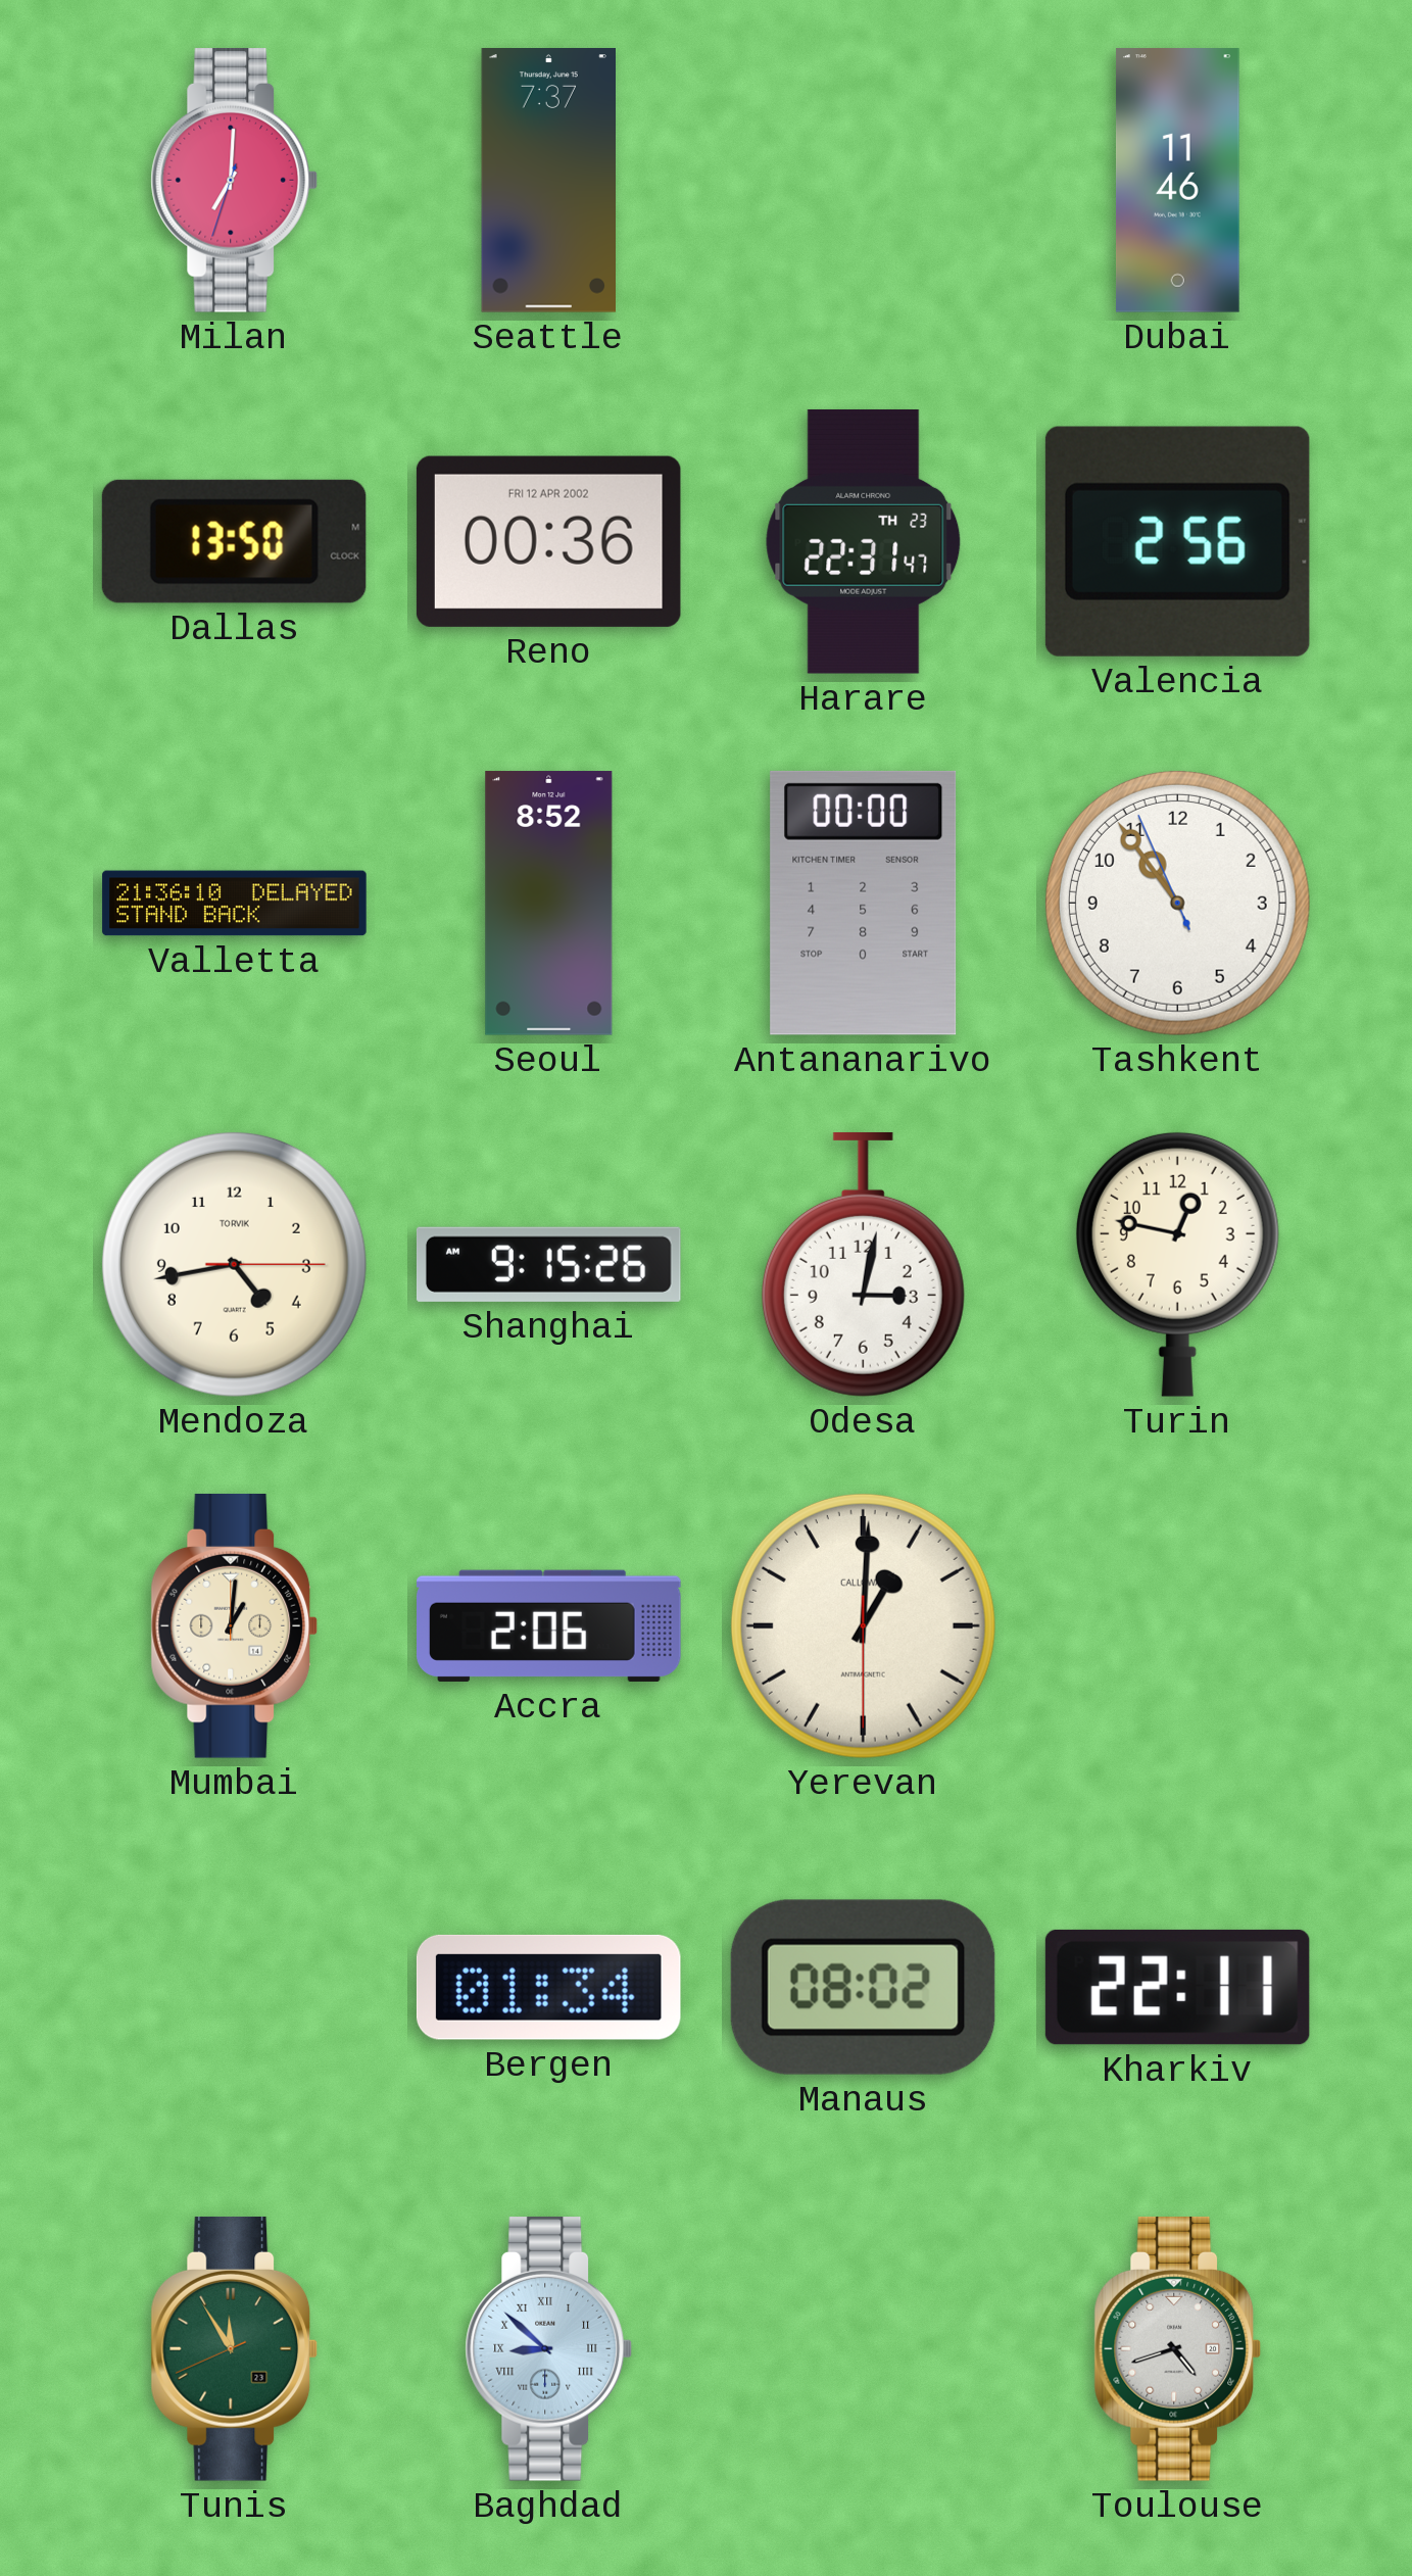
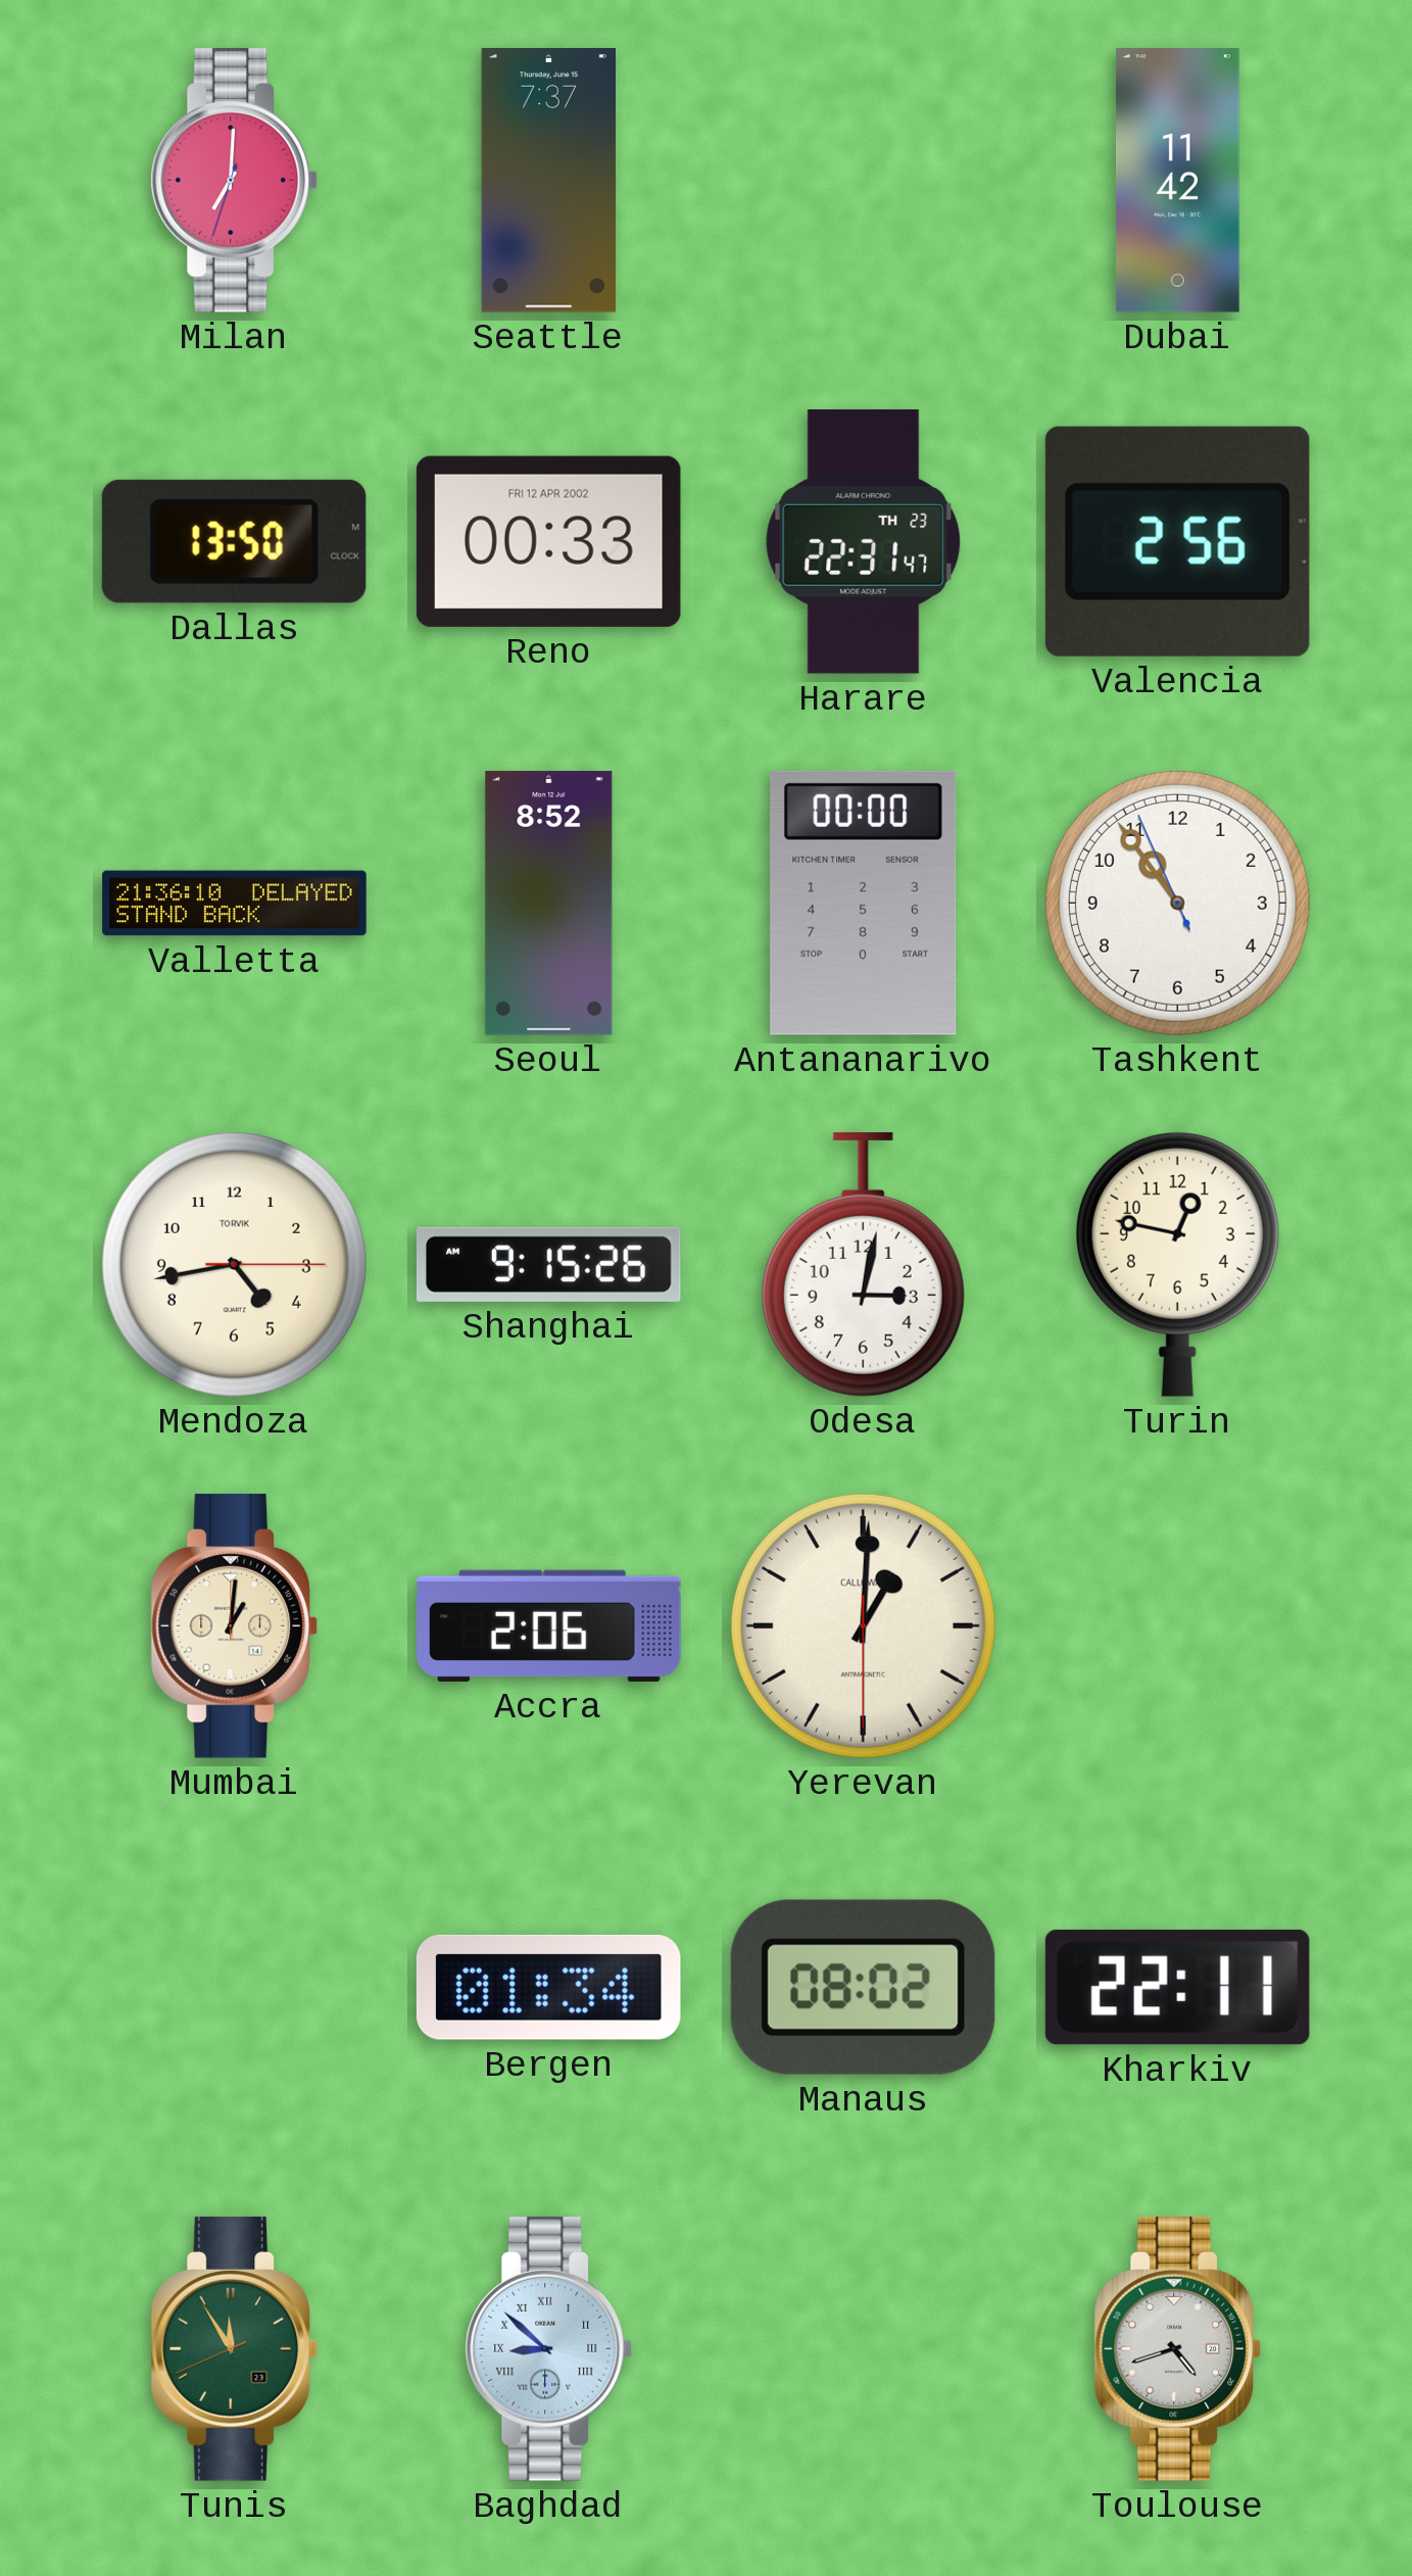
Dubai: 11:46 -> 11:42
Reno: 00:36 -> 00:33
